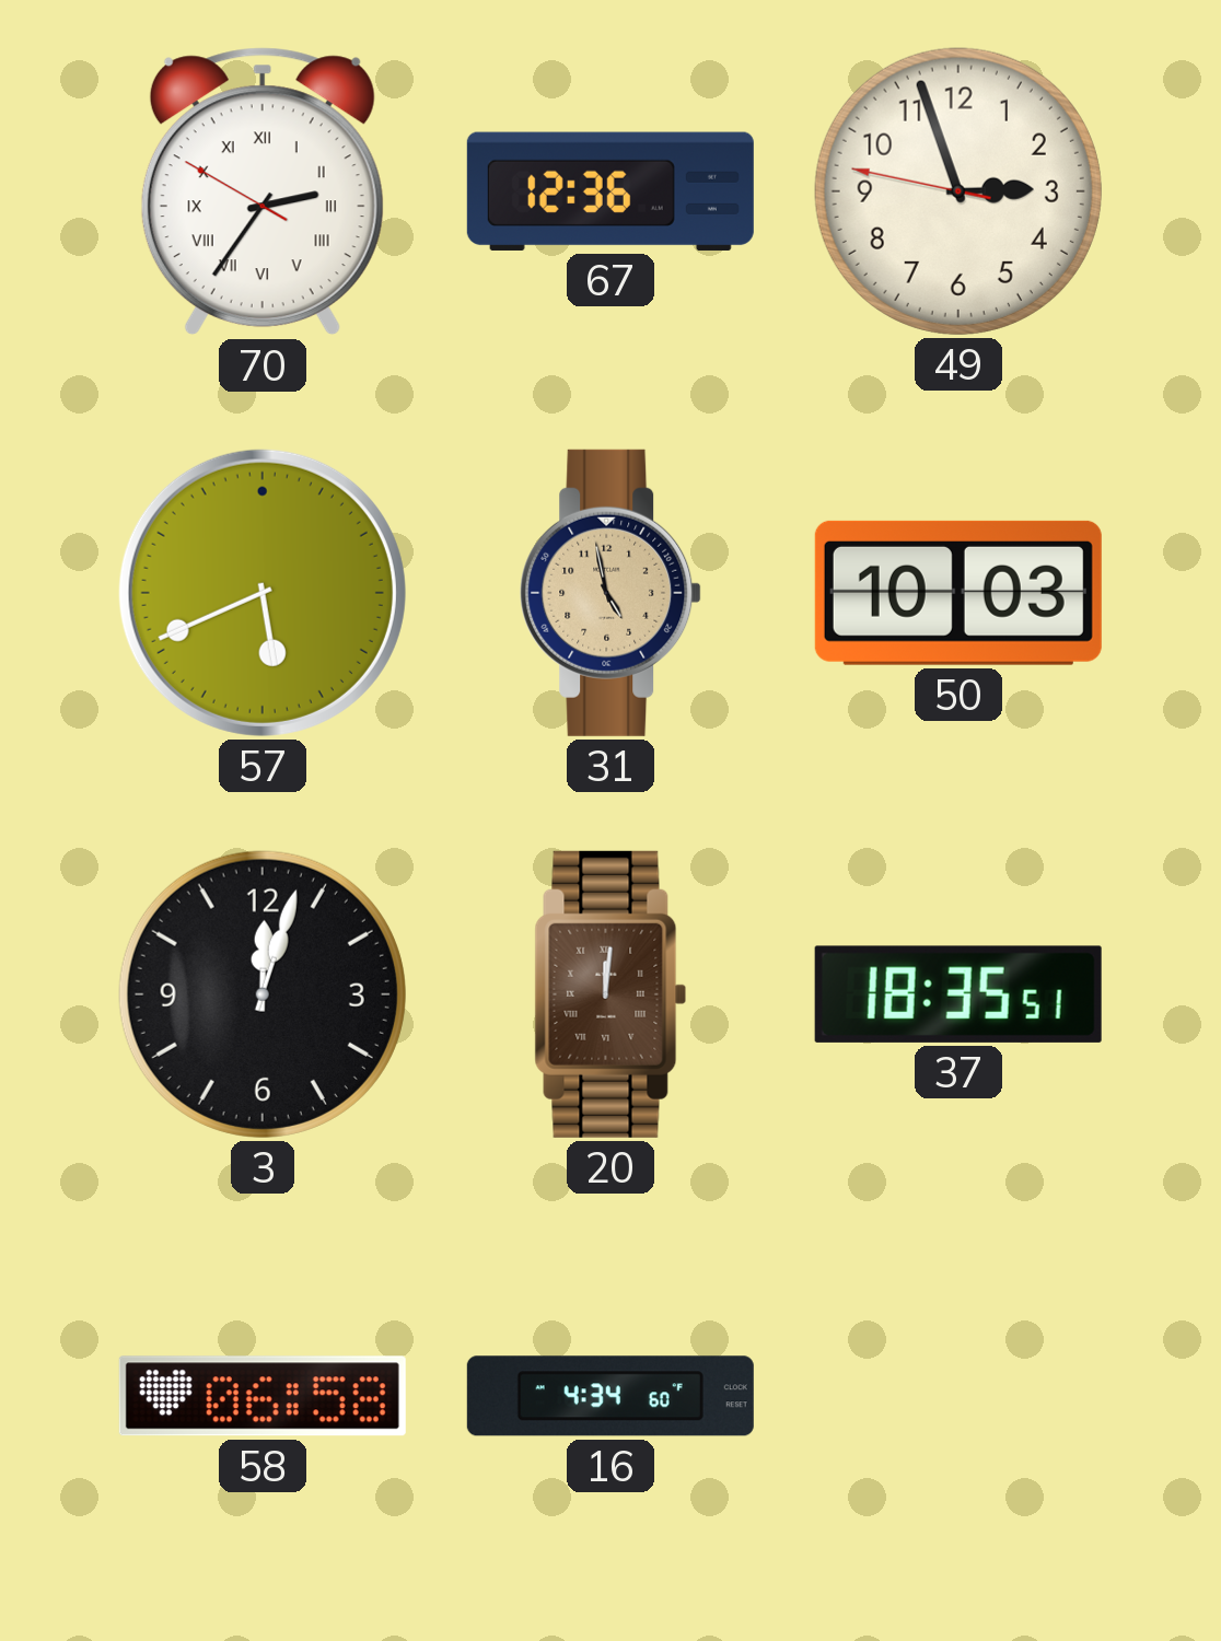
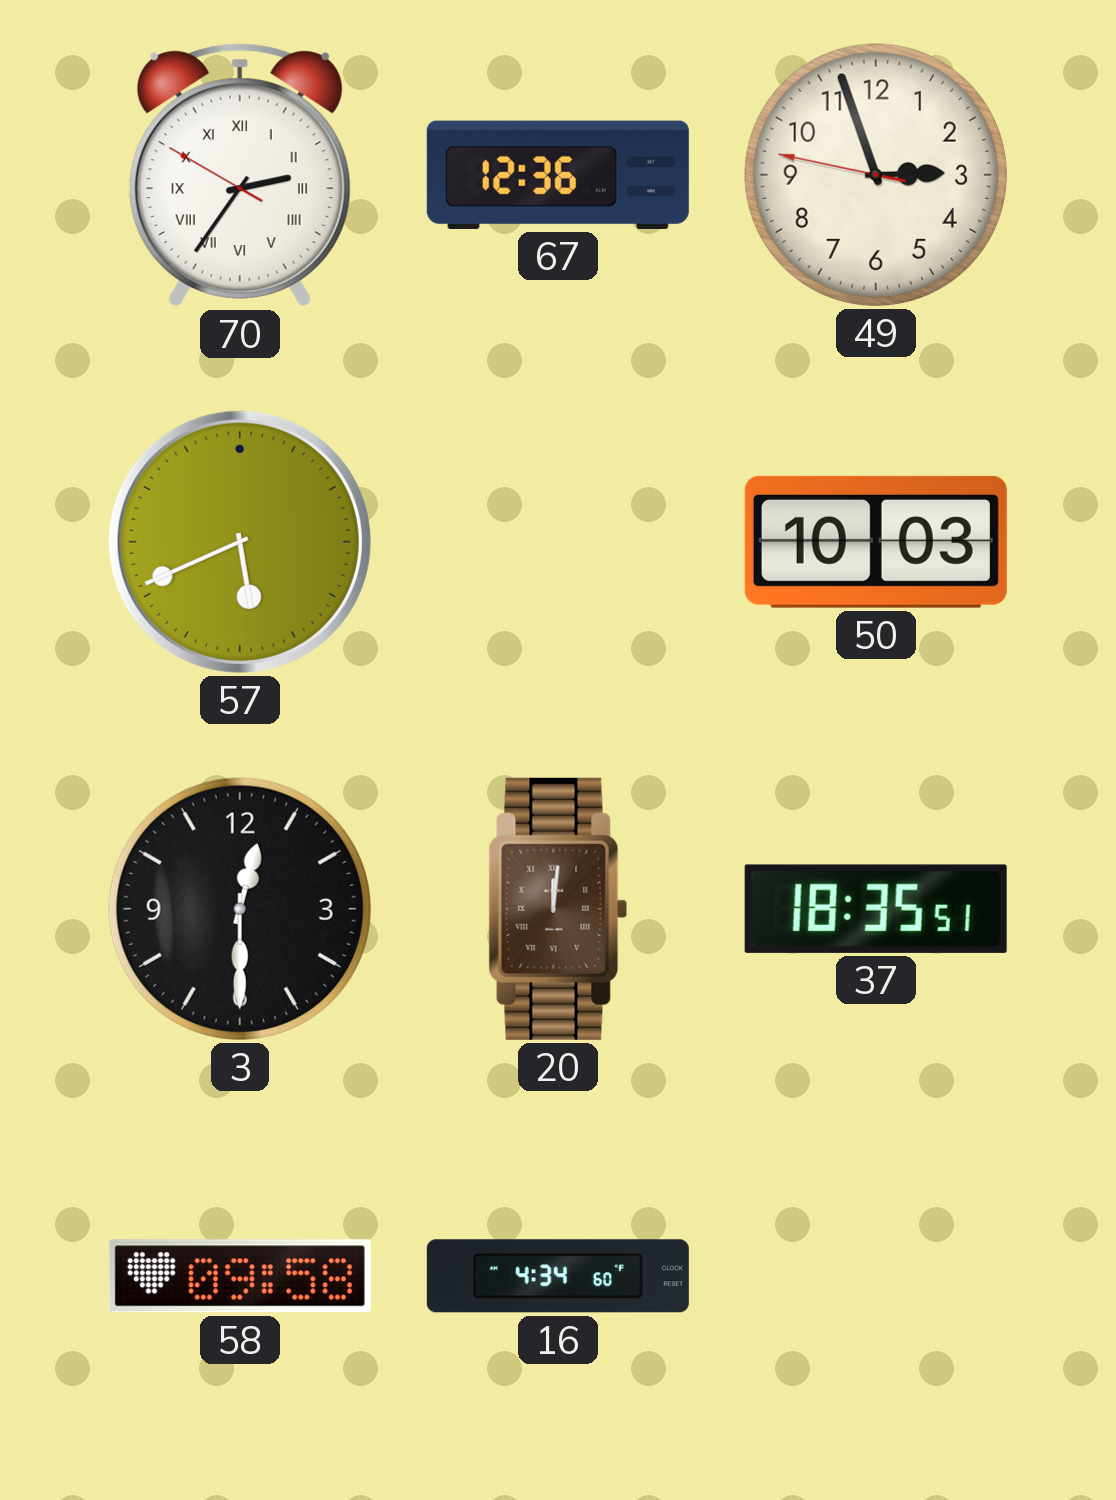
31: 4:58 -> none
3: 12:03 -> 12:30
58: 06:58 -> 09:58
